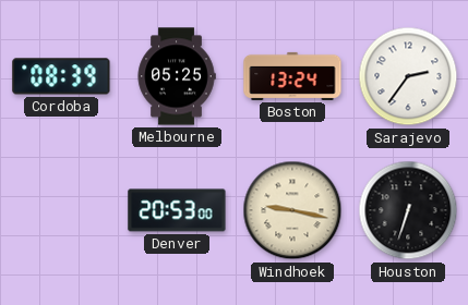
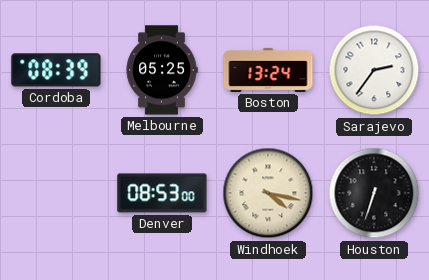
Denver: 20:53 -> 08:53
Windhoek: 9:17 -> 4:17
